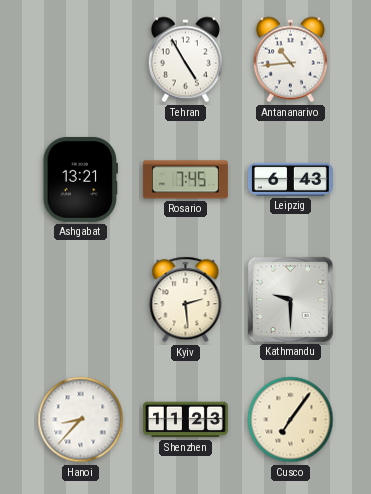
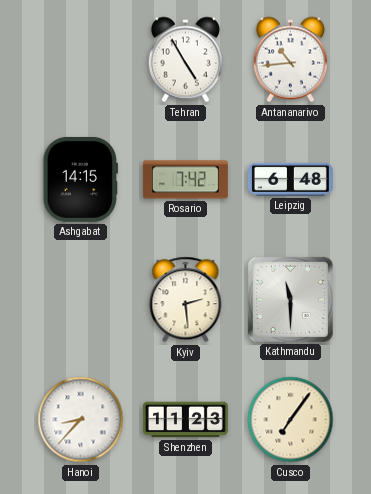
Ashgabat: 13:21 -> 14:15
Rosario: 7:45 -> 7:42
Leipzig: 6:43 -> 6:48
Kathmandu: 9:30 -> 11:30
